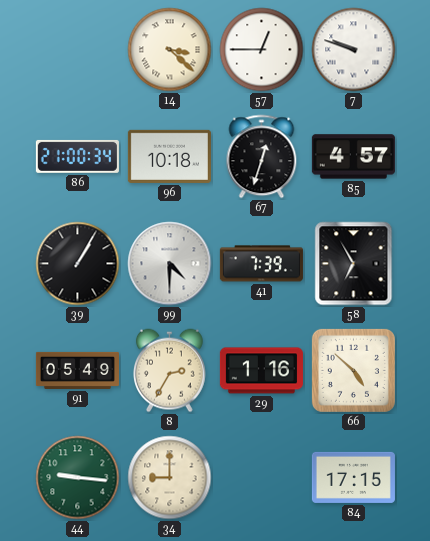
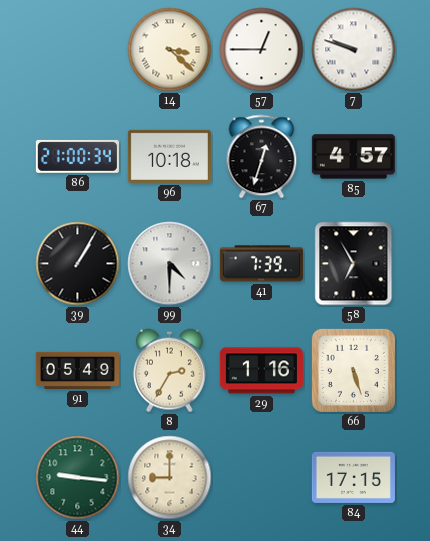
66: 4:52 -> 5:27
